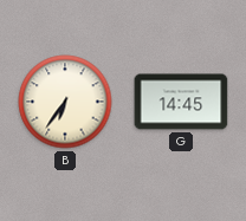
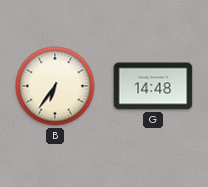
G: 14:45 -> 14:48
